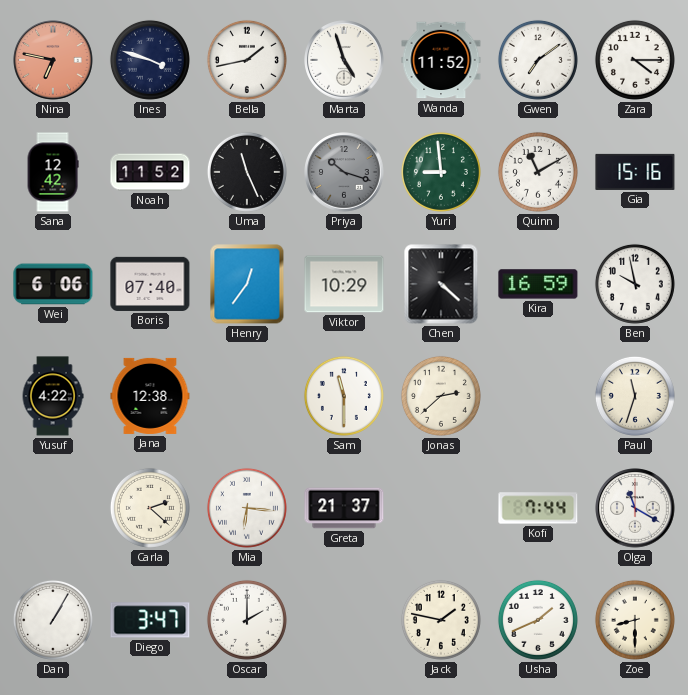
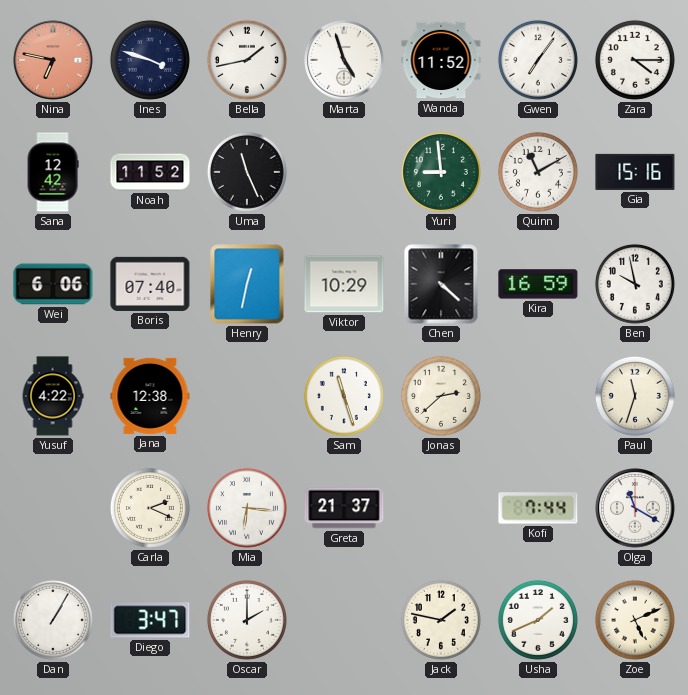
Gwen: 7:09 -> 7:06
Priya: 10:18 -> none
Henry: 12:36 -> 12:32
Sam: 11:30 -> 11:27
Carla: 2:22 -> 2:19
Zoe: 8:30 -> 5:11
